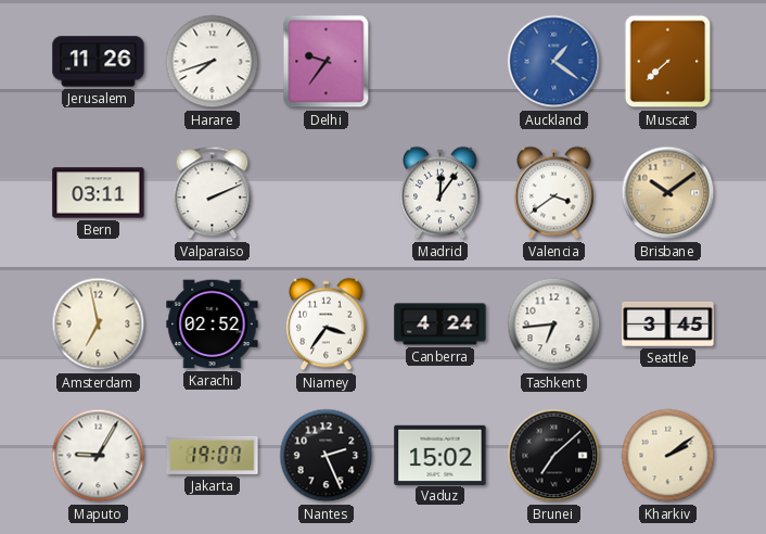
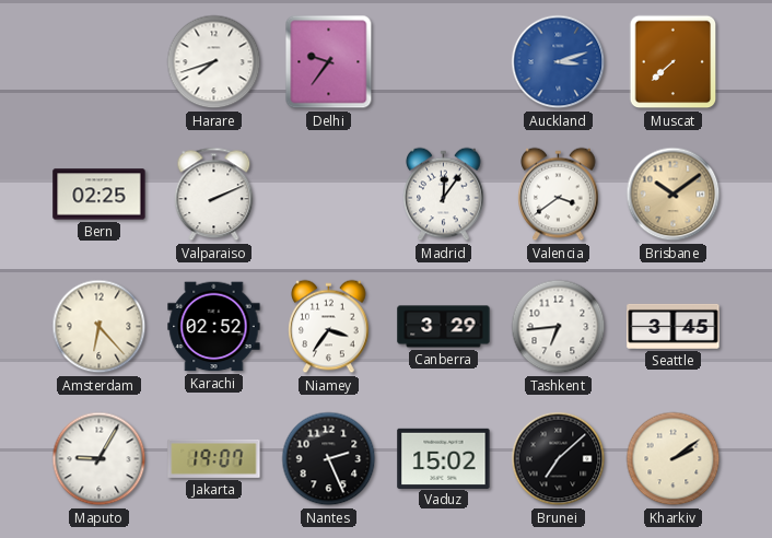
Jerusalem: 11:26 -> none
Auckland: 1:21 -> 3:12
Bern: 03:11 -> 02:25
Amsterdam: 6:58 -> 6:23
Canberra: 4:24 -> 3:29
